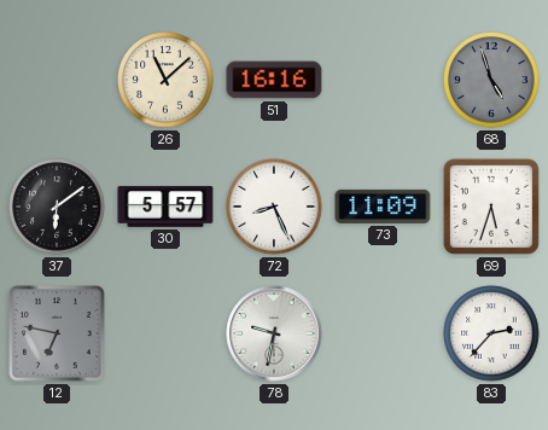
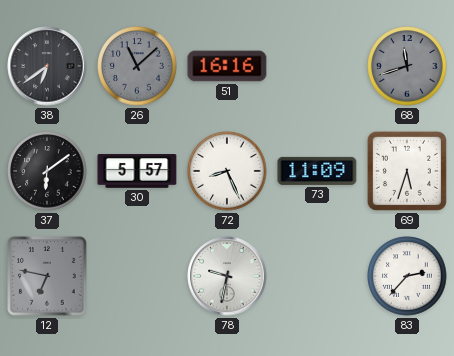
38: none -> 6:39
26 dial: cream -> grey
68: 4:57 -> 11:42
